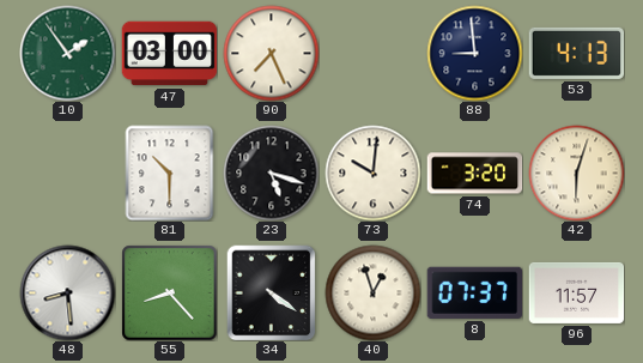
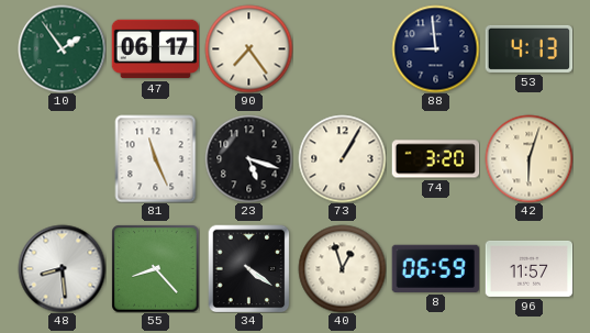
47: 03:00 -> 06:17
90: 7:26 -> 7:24
81: 10:30 -> 11:26
73: 10:01 -> 1:05
8: 07:37 -> 06:59
